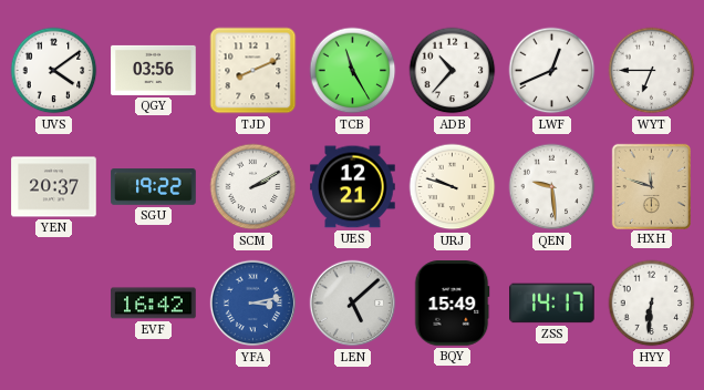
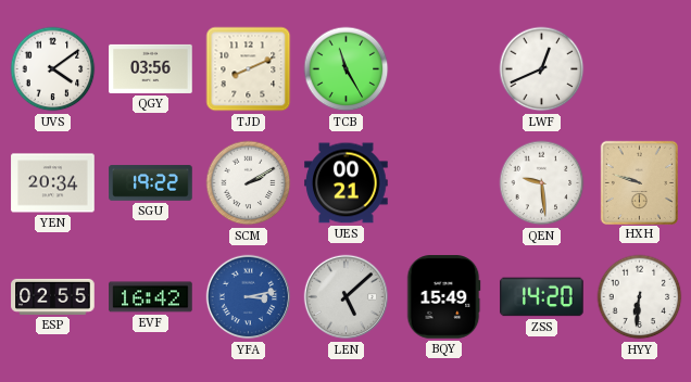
ADB: 10:37 -> none
WYT: 6:45 -> none
YEN: 20:37 -> 20:34
UES: 12:21 -> 00:21
URJ: 9:48 -> none
HXH: 11:48 -> 9:48
ESP: none -> 02:55
ZSS: 14:17 -> 14:20
